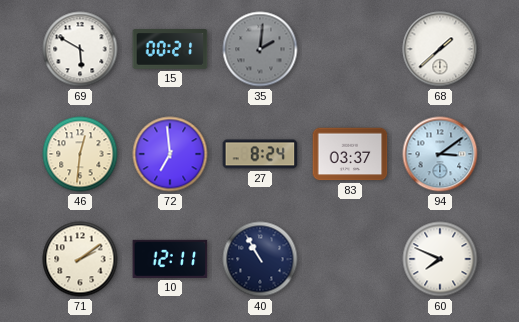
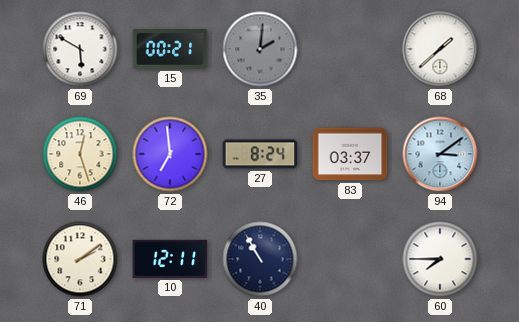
46: 12:31 -> 12:27
60: 7:49 -> 7:45
